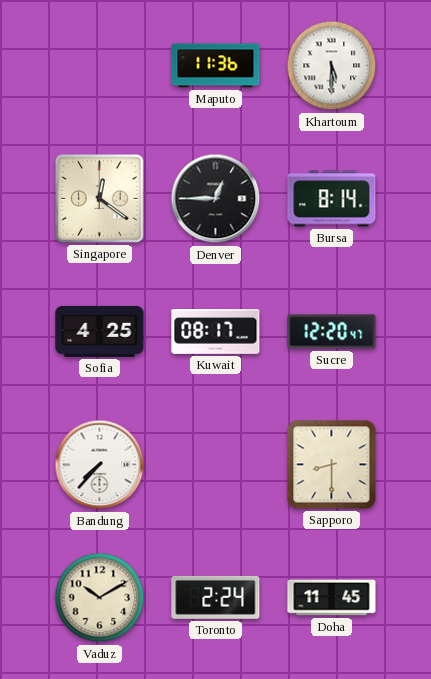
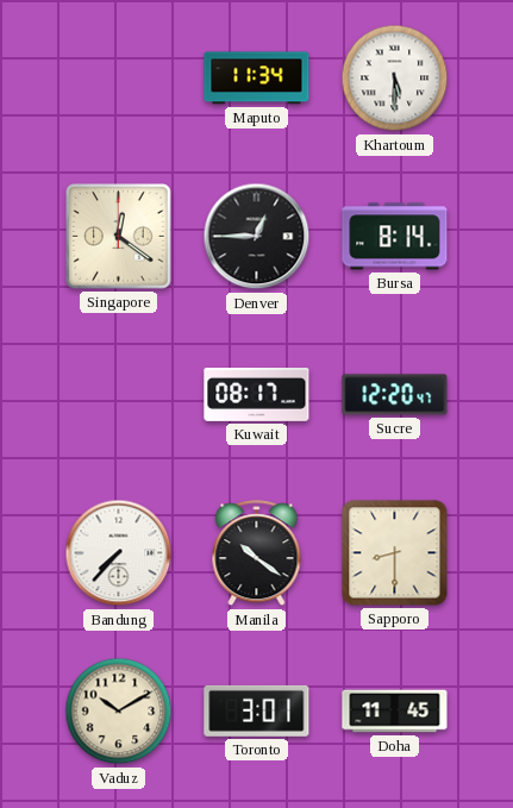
Maputo: 11:36 -> 11:34
Sofia: 4:25 -> none
Manila: none -> 10:21
Toronto: 2:24 -> 3:01
